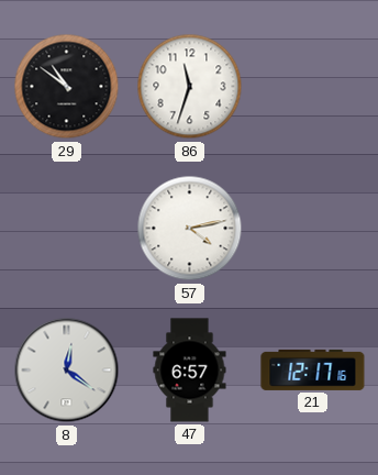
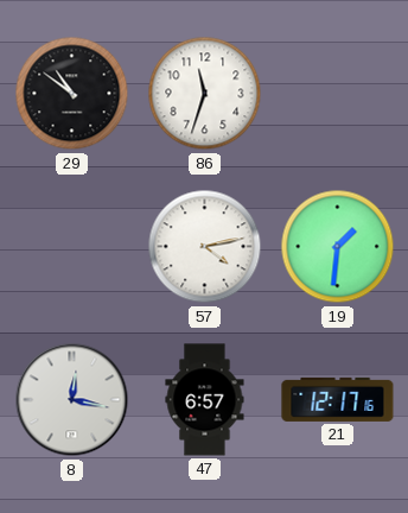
19: none -> 1:31
8: 12:21 -> 12:17
